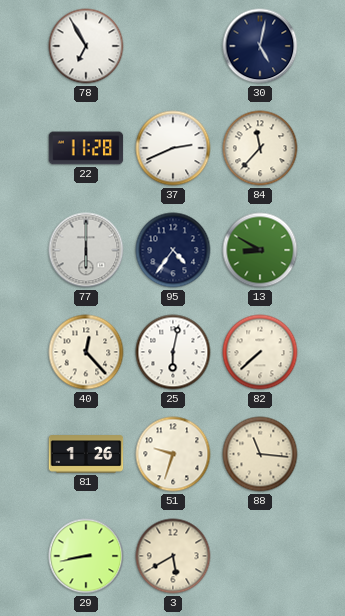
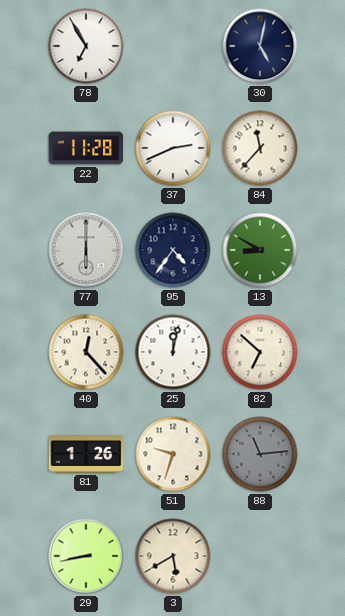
25: 6:02 -> 12:02
82: 7:38 -> 6:52
88: 11:16 -> 11:14
88 dial: cream -> grey
